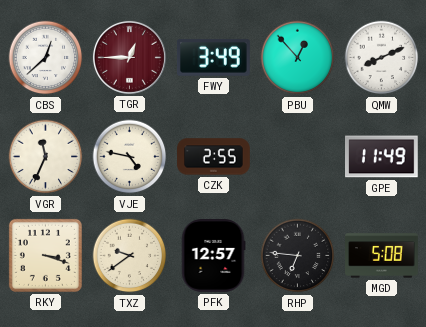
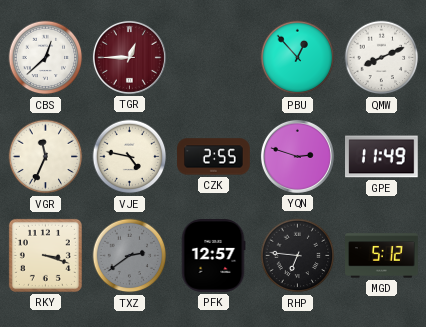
FWY: 3:49 -> none
YQN: none -> 2:48
TXZ: 9:39 -> 2:39
TXZ dial: cream -> grey
MGD: 5:08 -> 5:12
